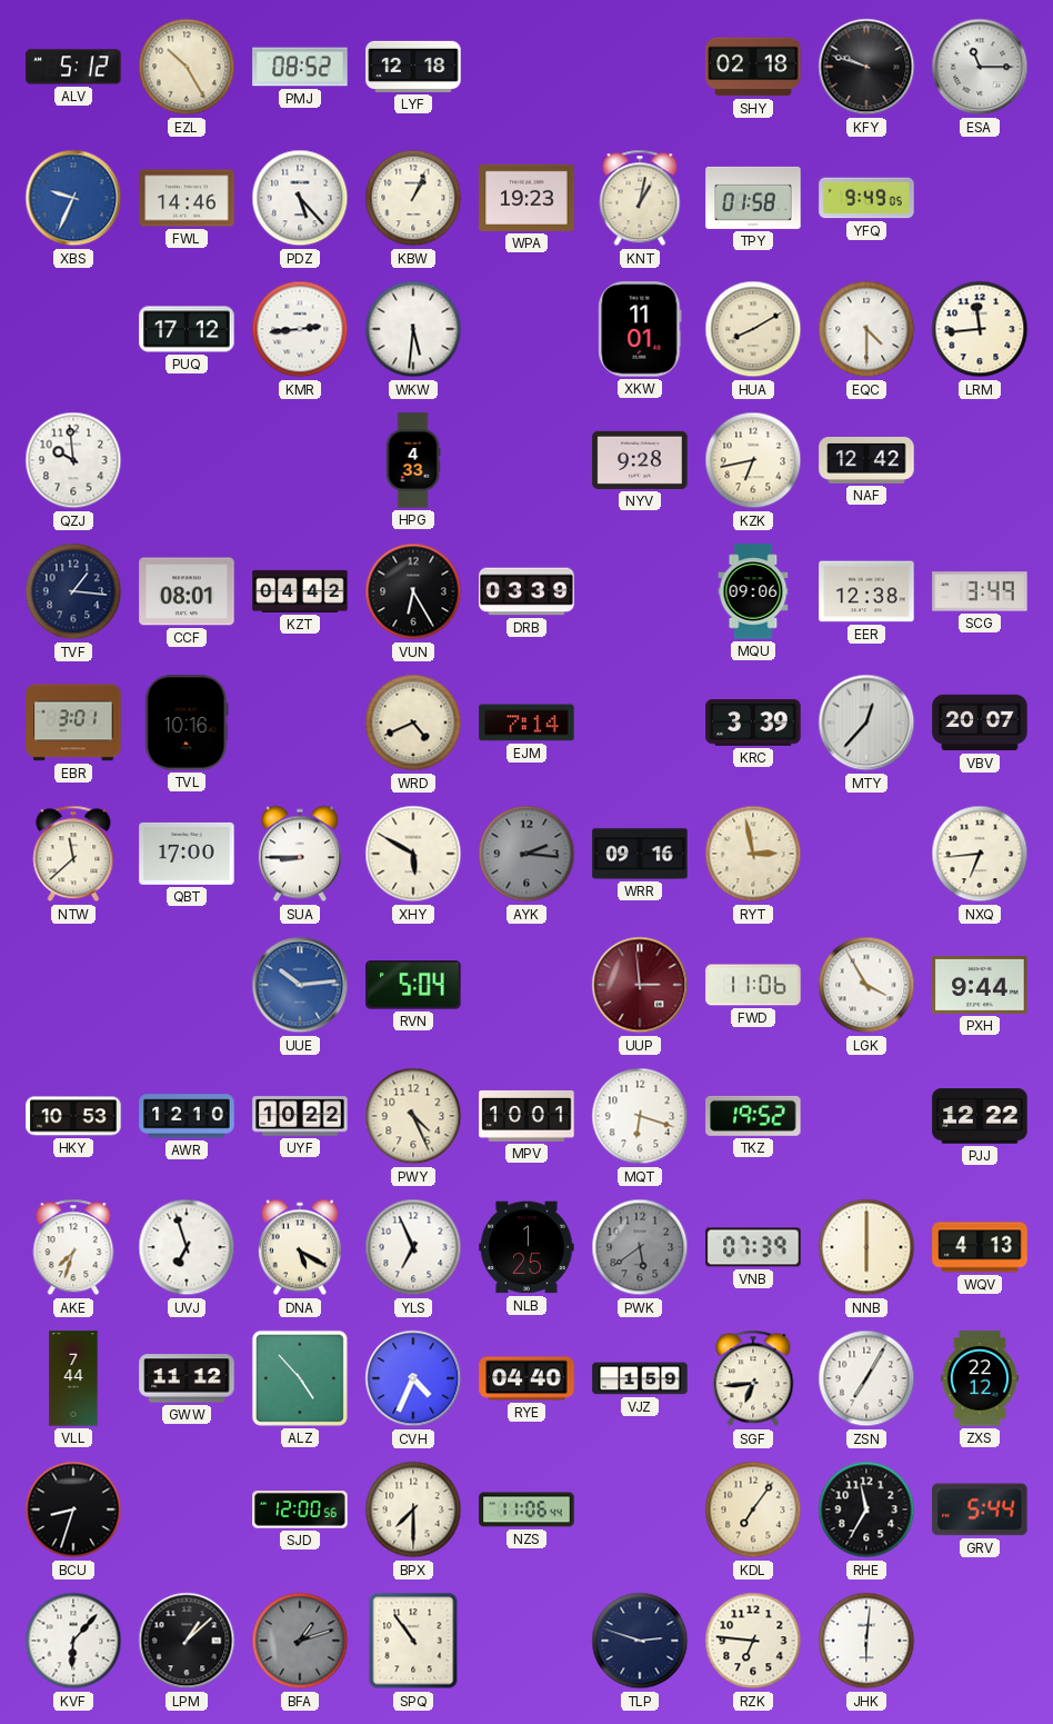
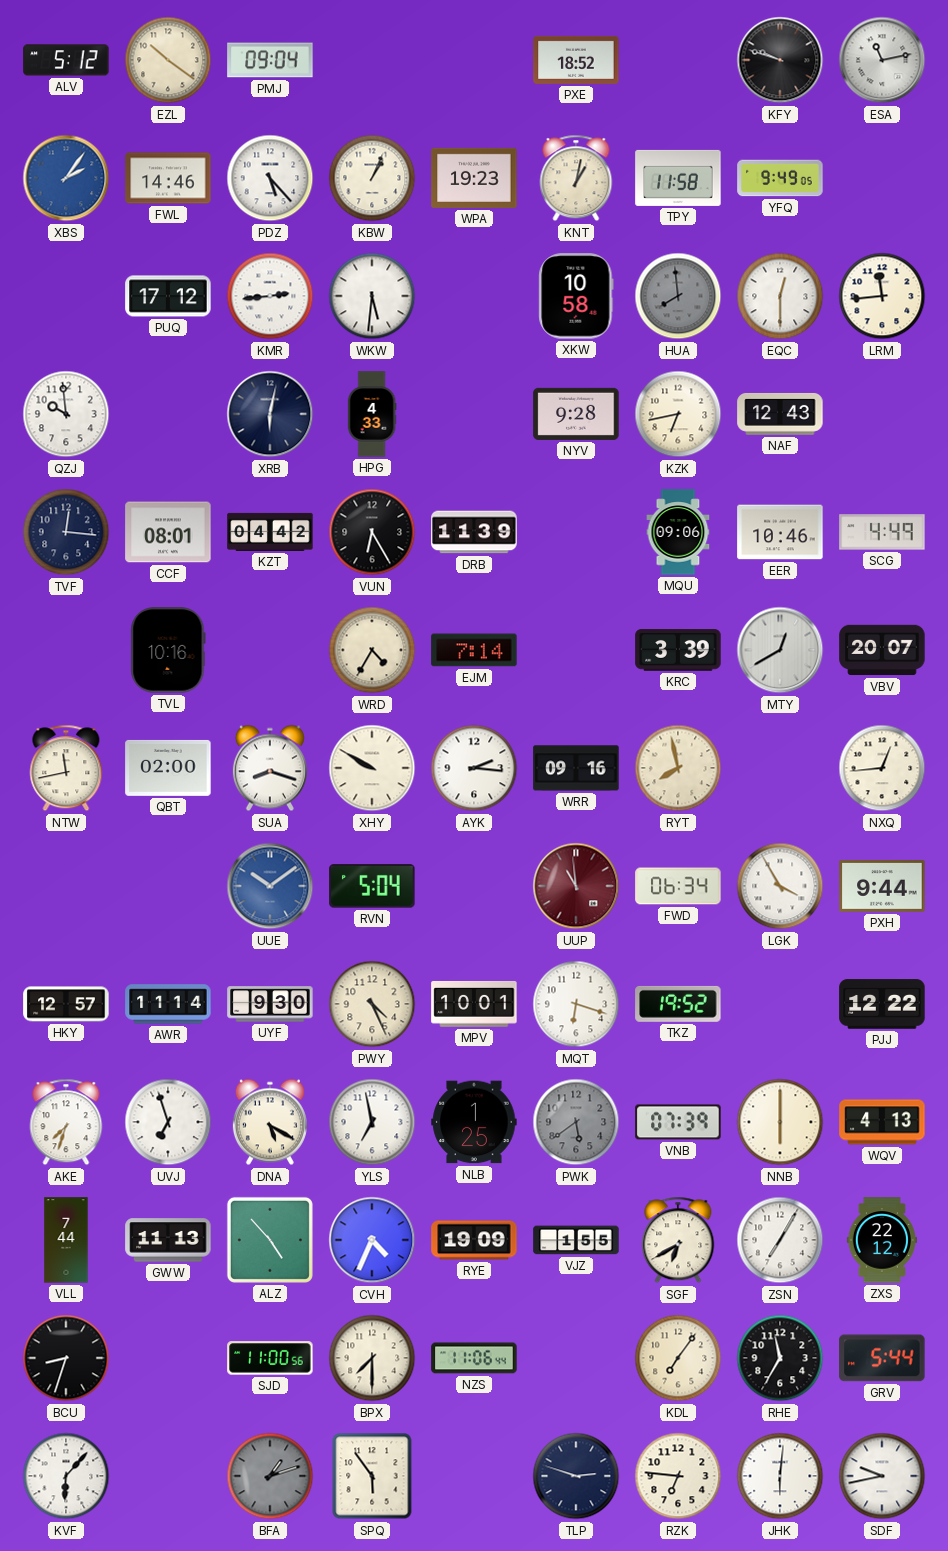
EZL: 10:25 -> 10:21
PMJ: 08:52 -> 09:04
LYF: 12:18 -> none
PXE: none -> 18:52
SHY: 02:18 -> none
ESA: 11:15 -> 11:13
XBS: 9:34 -> 2:06
TPY: 01:58 -> 11:58
XKW: 11:01 -> 10:58
HUA: 8:10 -> 7:59
HUA dial: cream -> grey
EQC: 4:30 -> 12:30
XRB: none -> 6:02
NAF: 12:42 -> 12:43
TVF: 1:16 -> 12:16
DRB: 03:39 -> 11:39
EER: 12:38 -> 10:46
SCG: 3:49 -> 4:49
EBR: 3:01 -> none
WRD: 4:41 -> 4:35
MTY: 12:37 -> 12:40
NTW: 11:38 -> 11:43
QBT: 17:00 -> 02:00
SUA: 8:45 -> 8:18
XHY: 5:50 -> 9:50
AYK dial: grey -> white
RYT: 2:58 -> 7:58
NXQ: 6:44 -> 12:44
UUE: 10:14 -> 10:09
UUP: 2:59 -> 10:59
FWD: 11:06 -> 06:34
HKY: 10:53 -> 12:57
AWR: 12:10 -> 11:14
UYF: 10:22 -> 9:30
YLS: 6:56 -> 6:58
GWW: 11:12 -> 11:13
RYE: 04:40 -> 19:09
VJZ: 1:59 -> 1:55
SGF: 6:44 -> 6:40
SJD: 12:00 -> 11:00
LPM: 1:08 -> none
SPQ: 10:54 -> 5:54
SDF: none -> 9:43
